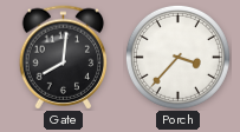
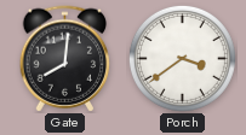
Porch: 3:37 -> 3:39
